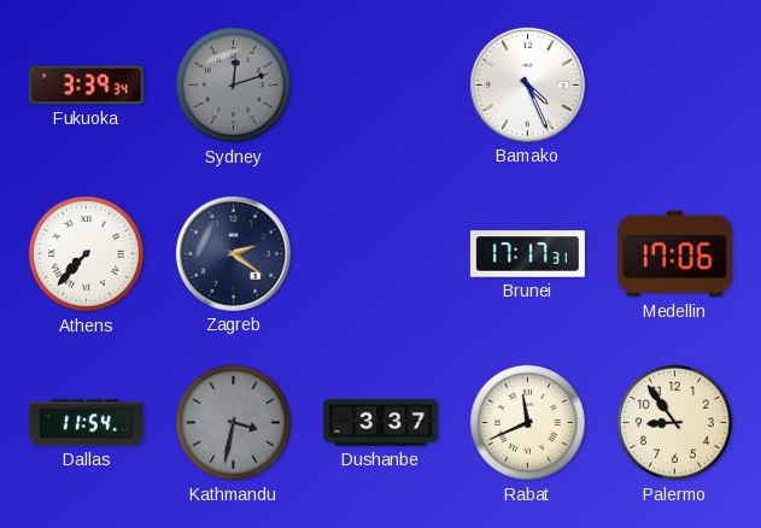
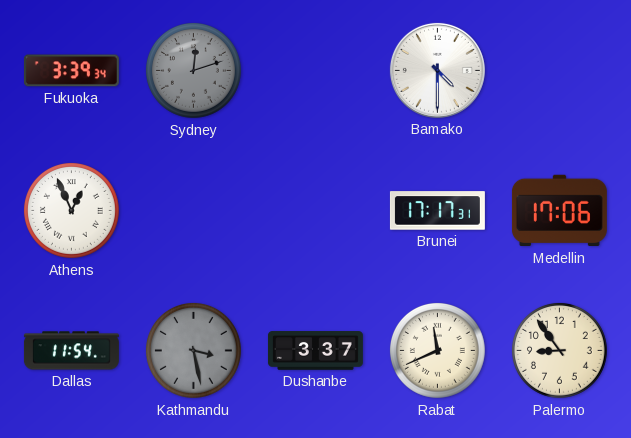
Bamako: 4:26 -> 4:30
Athens: 7:37 -> 12:56
Zagreb: 2:21 -> none
Kathmandu: 3:32 -> 3:28
